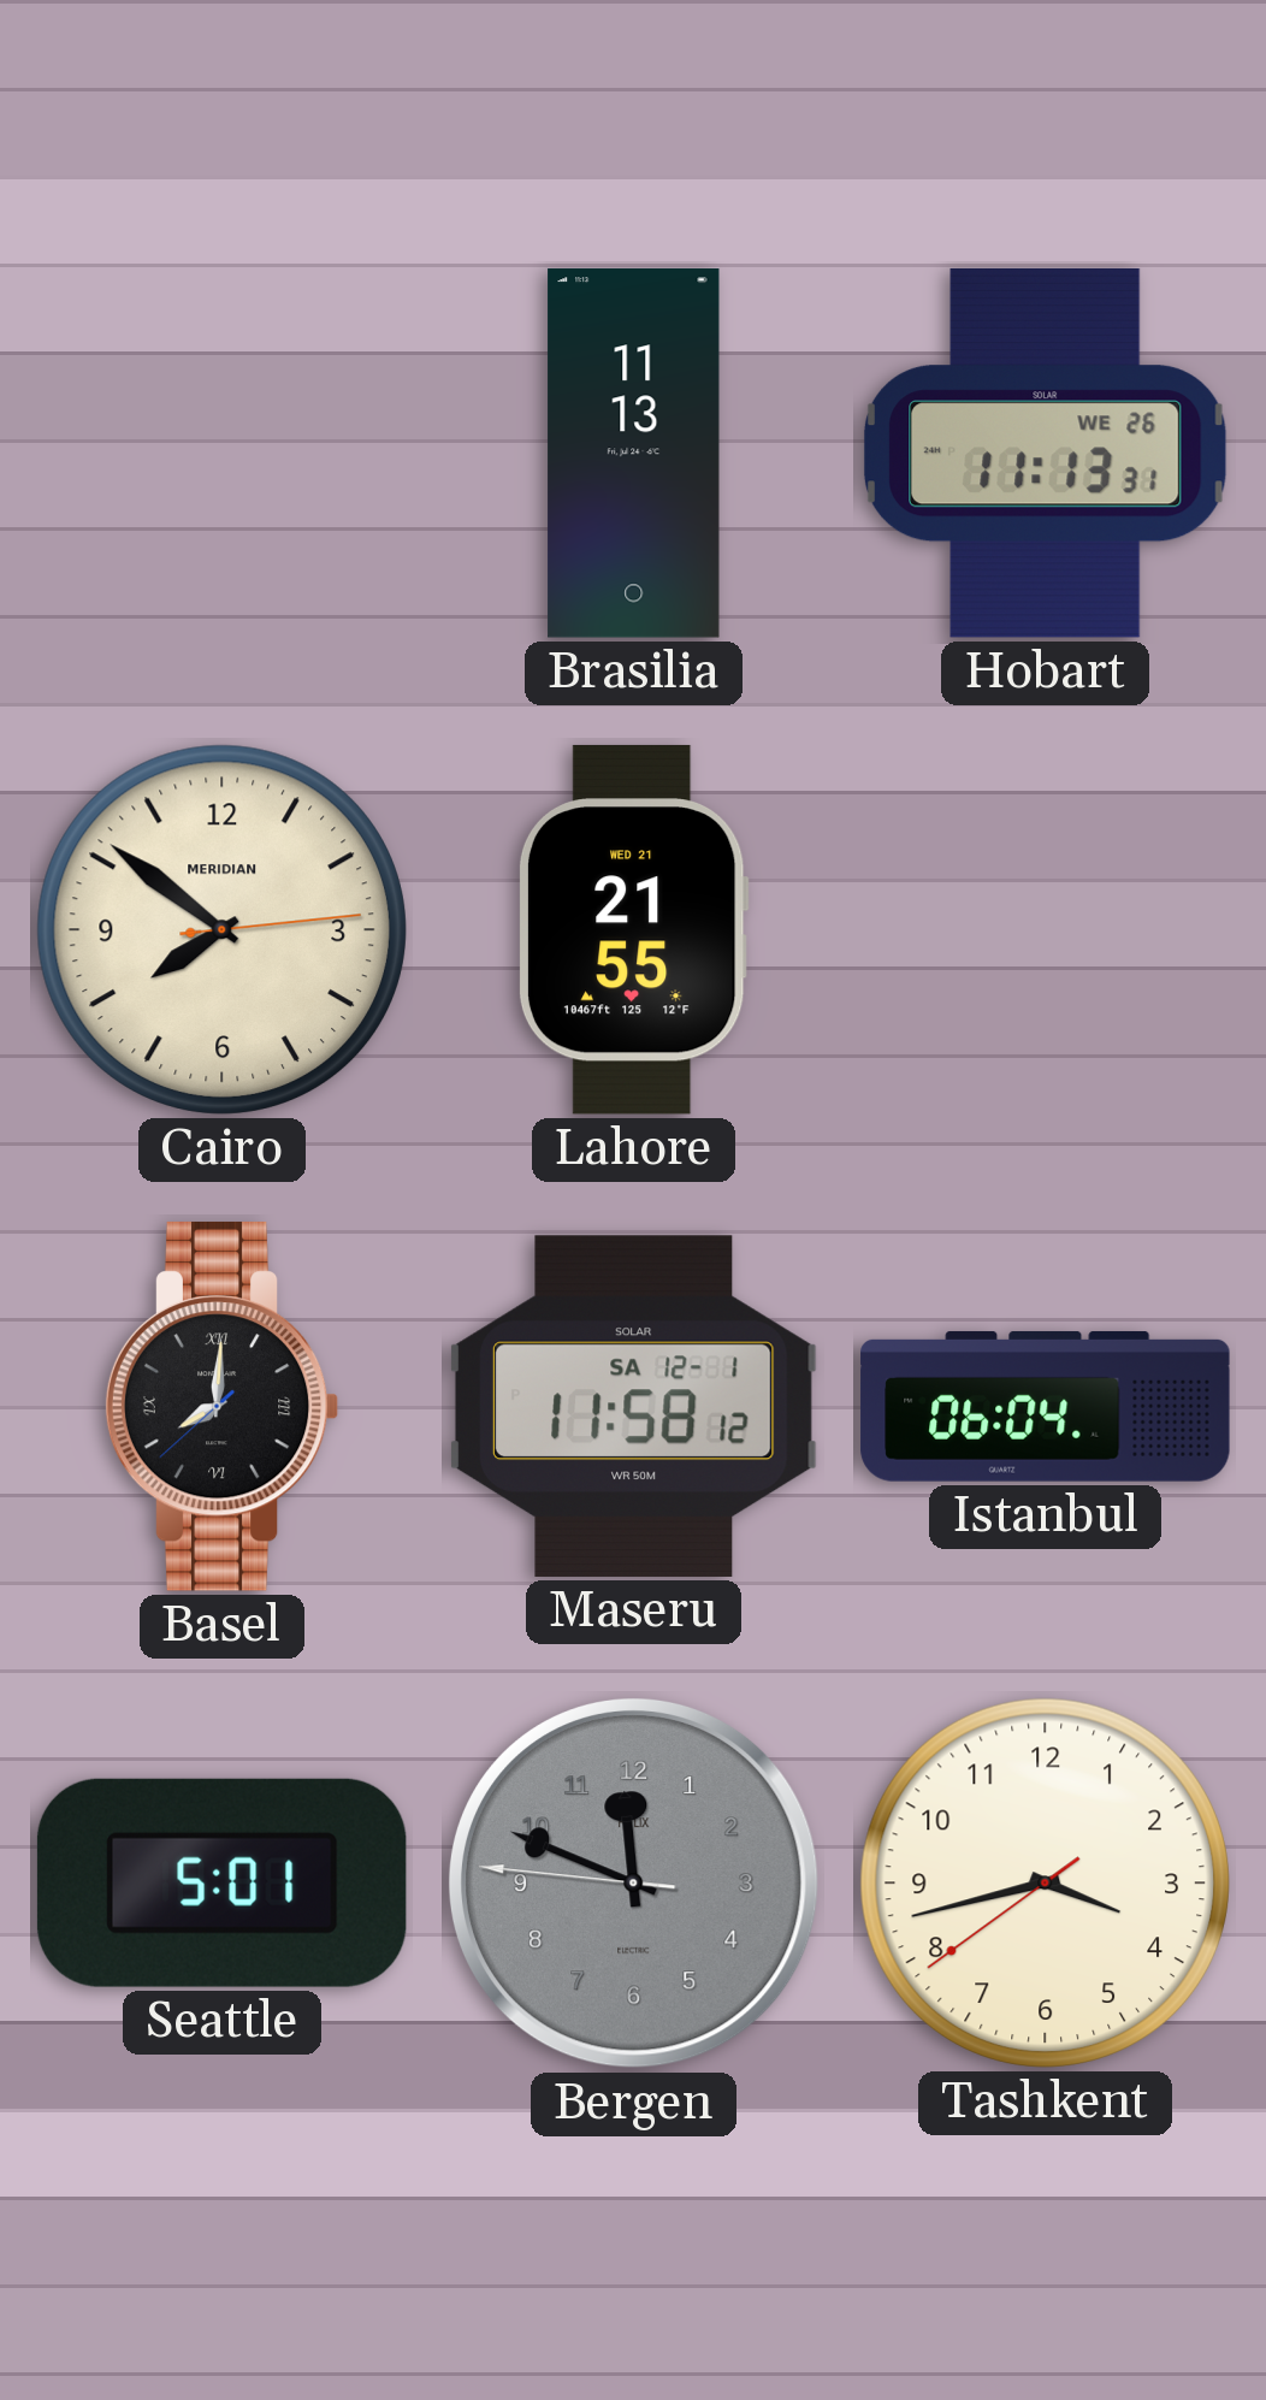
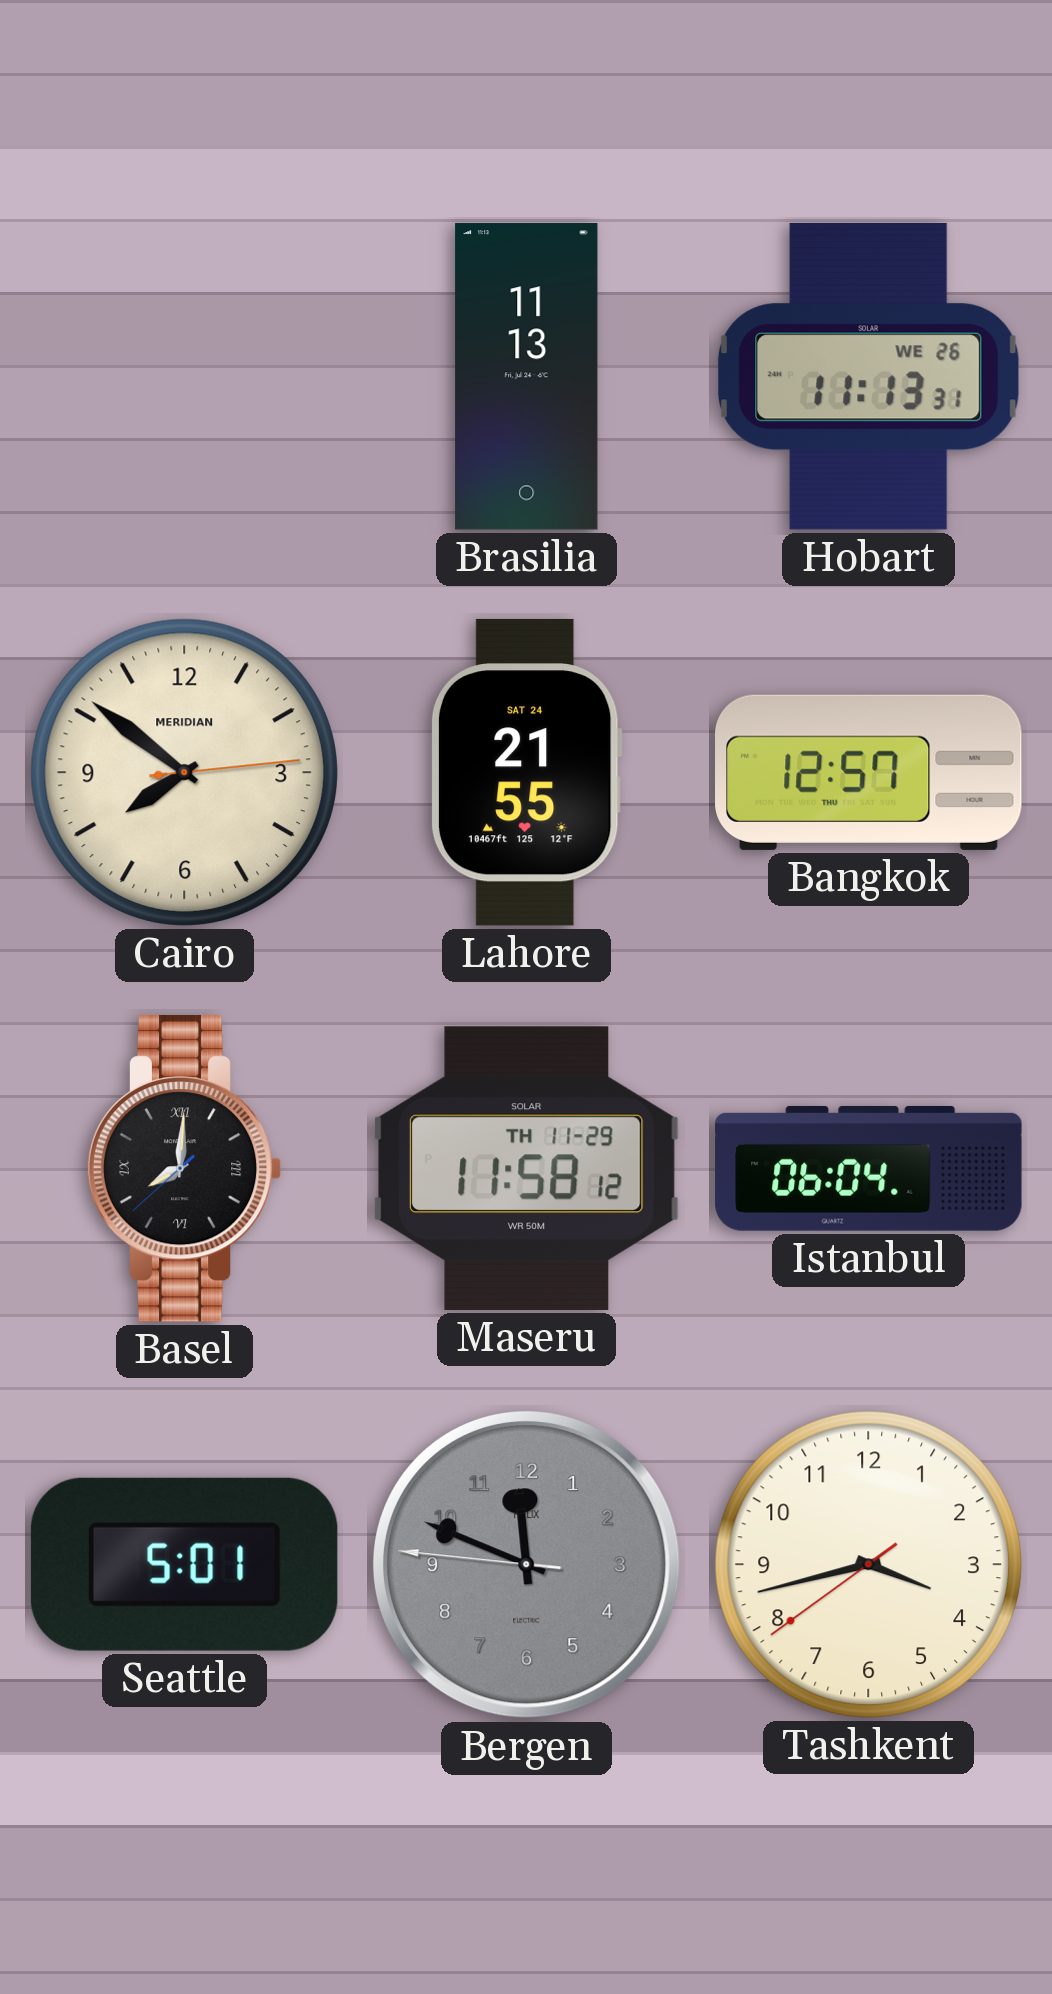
Lahore date: WED 21 -> SAT 24
Bangkok: none -> 12:57
Maseru date: SA 12-1 -> TH 11-29
